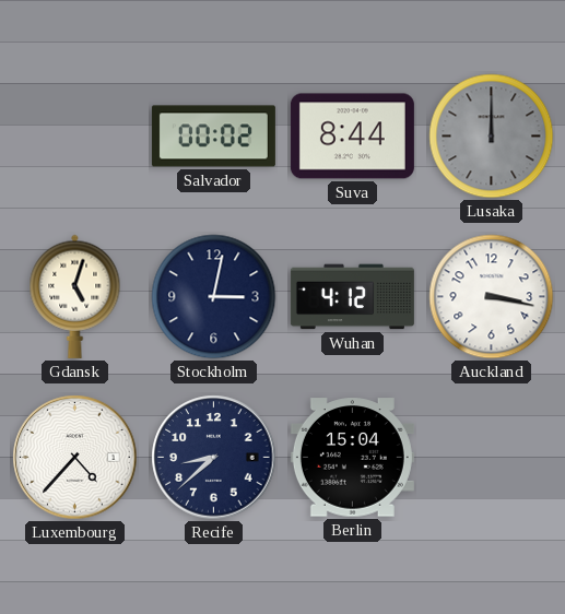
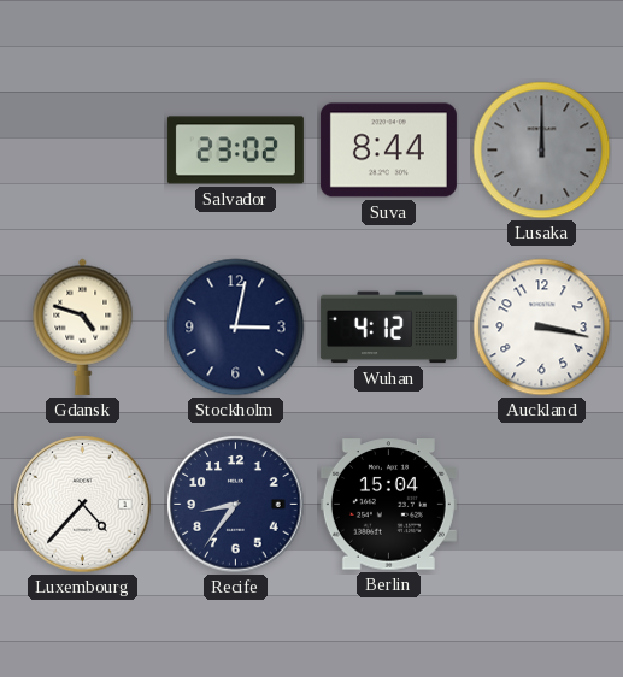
Salvador: 00:02 -> 23:02
Gdansk: 5:03 -> 4:48
Recife: 8:38 -> 8:36
